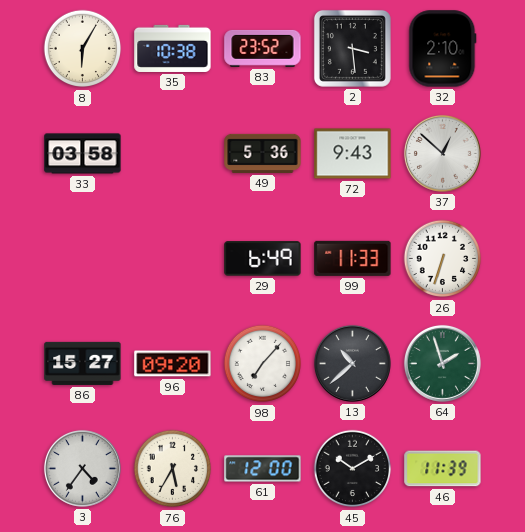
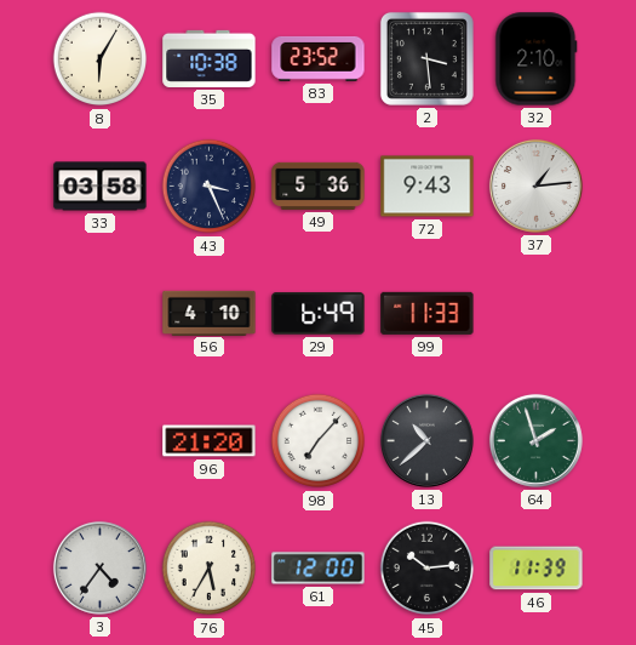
43: none -> 3:26
37: 12:52 -> 1:14
56: none -> 4:10
26: 6:33 -> none
86: 15:27 -> none
96: 09:20 -> 21:20
45: 10:10 -> 10:14
